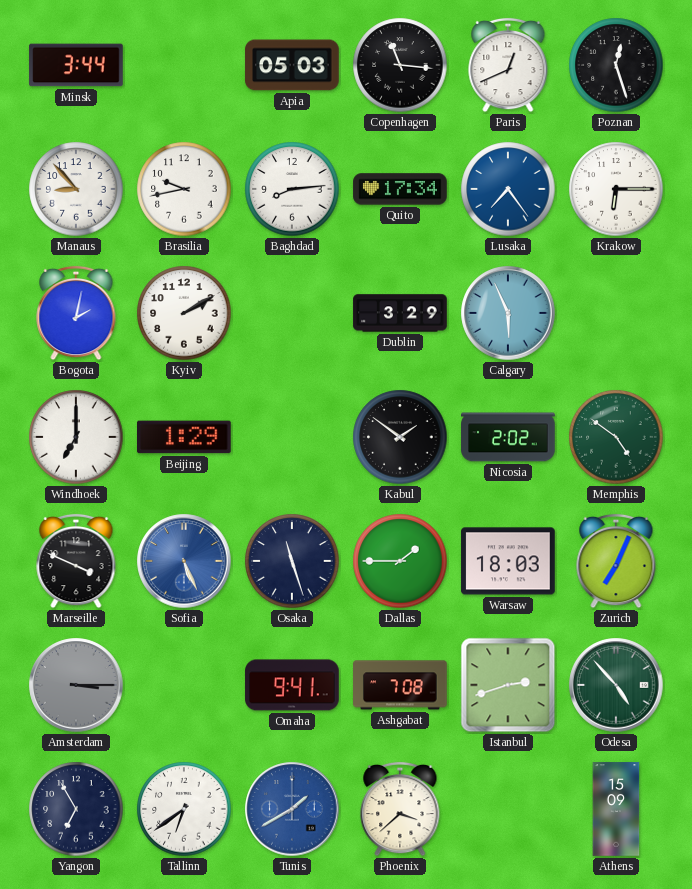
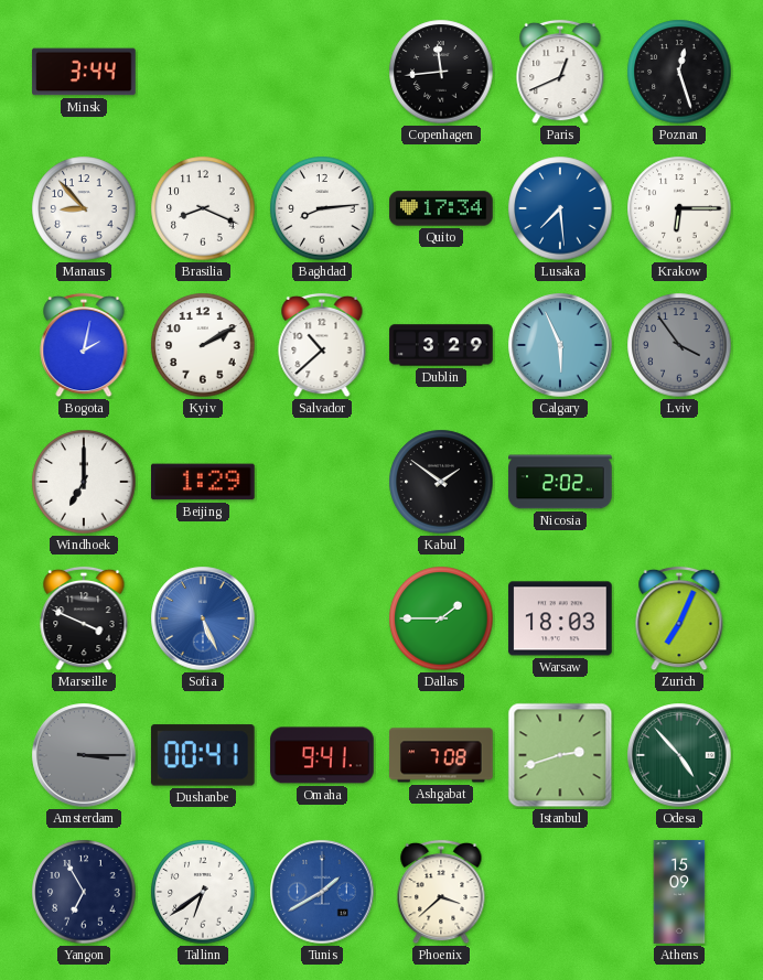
Apia: 05:03 -> none
Copenhagen: 11:16 -> 11:44
Brasilia: 9:43 -> 8:19
Lusaka: 7:24 -> 7:29
Salvador: none -> 10:38
Lviv: none -> 3:54
Memphis: 4:51 -> none
Osaka: 11:27 -> none
Dushanbe: none -> 00:41
